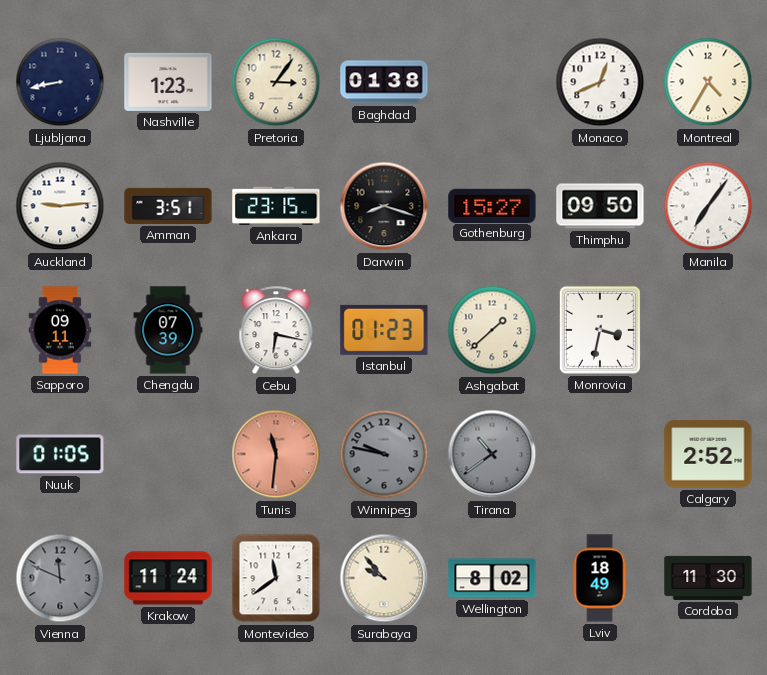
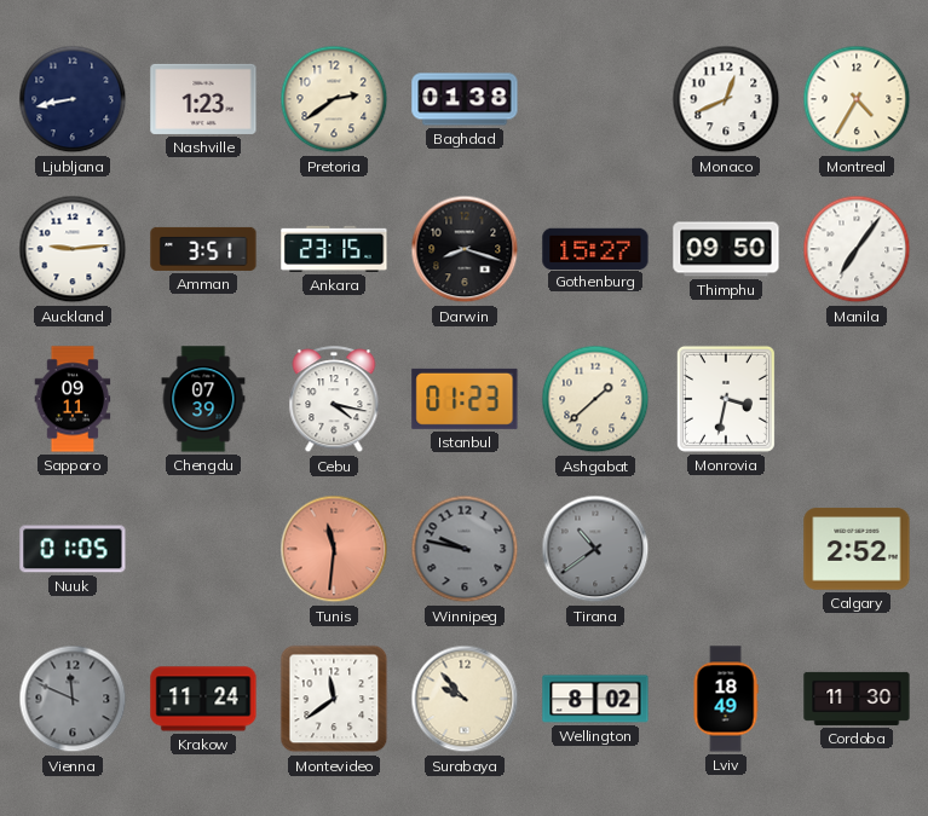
Pretoria: 3:06 -> 2:39
Cebu: 6:17 -> 4:17
